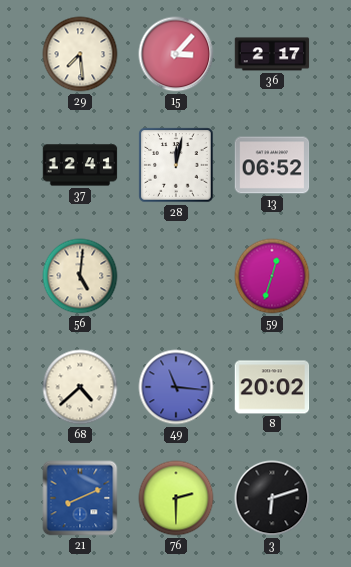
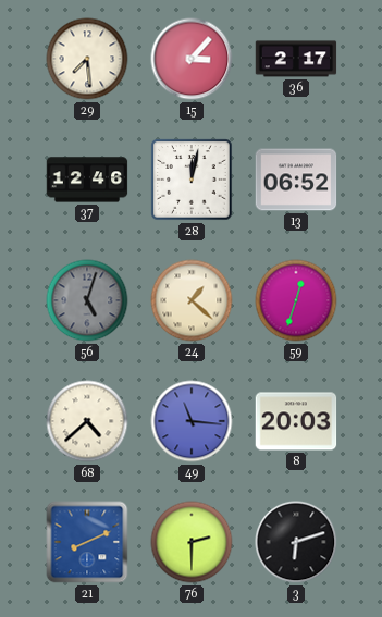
37: 12:41 -> 12:46
56: 5:01 -> 5:03
56 dial: cream -> grey
24: none -> 1:22
8: 20:02 -> 20:03
